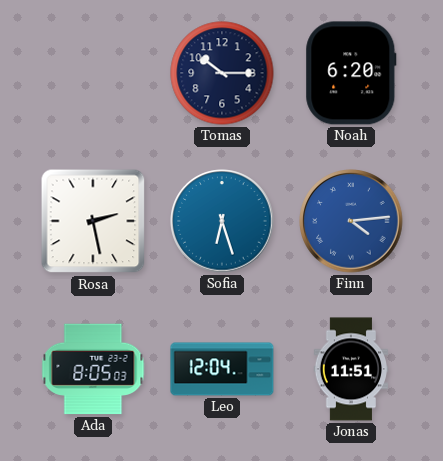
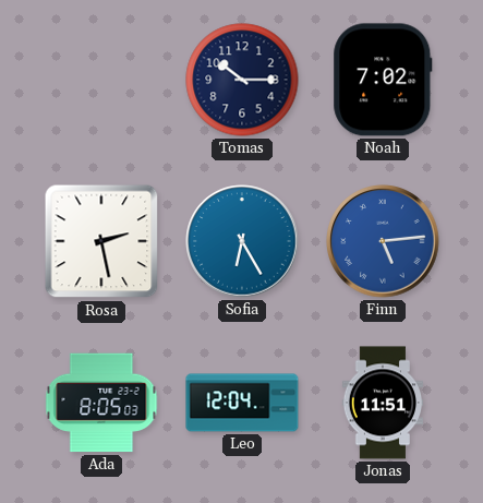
Noah: 6:20 -> 7:02
Sofia: 6:27 -> 6:25
Finn: 4:14 -> 5:14
